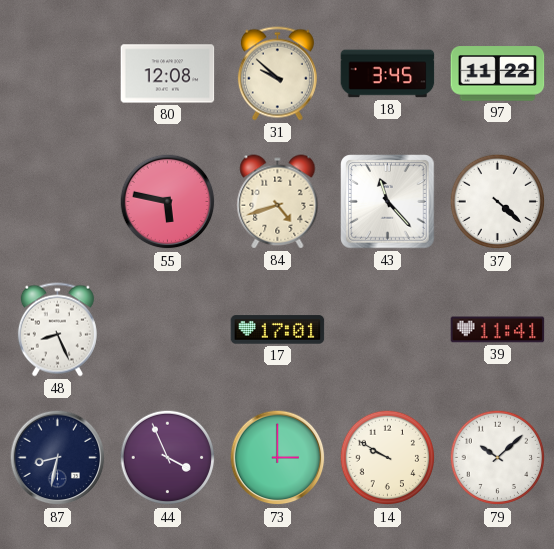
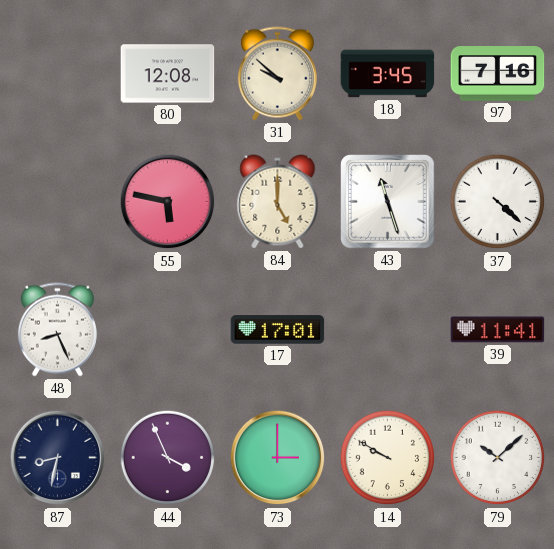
97: 11:22 -> 7:16
84: 4:42 -> 5:00
43: 11:23 -> 11:27
